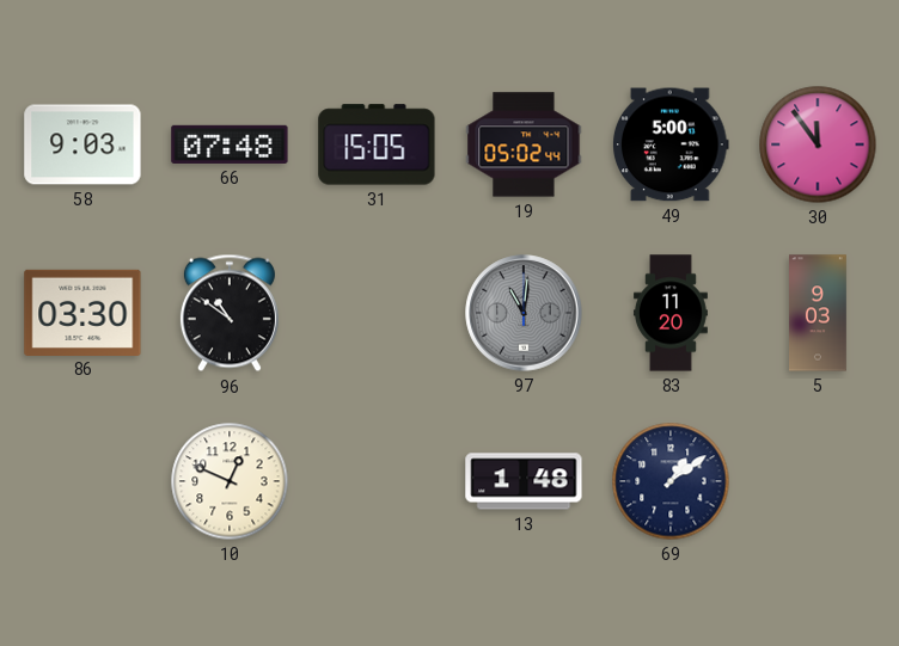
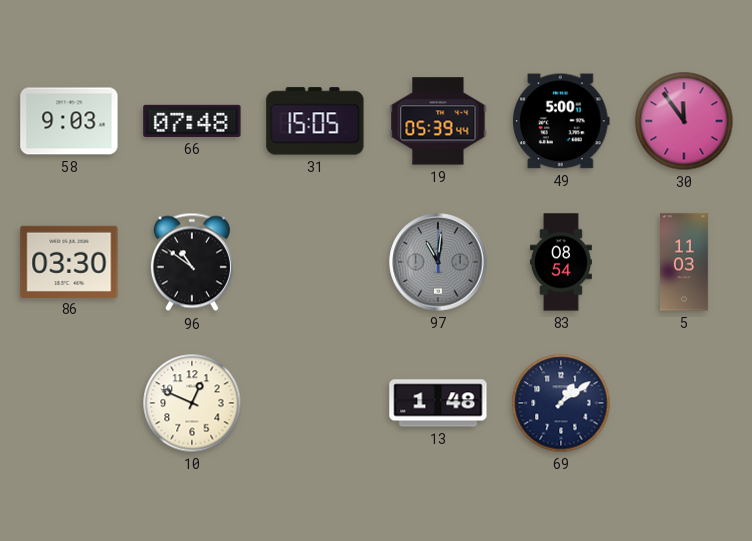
19: 05:02 -> 05:39
83: 11:20 -> 08:54
5: 9:03 -> 11:03
